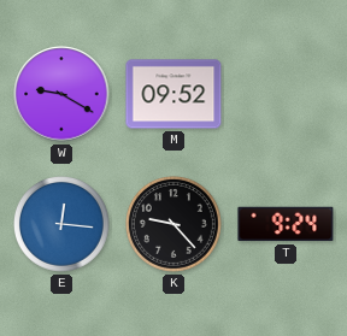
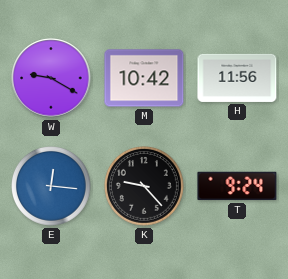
M: 09:52 -> 10:42
H: none -> 11:56
